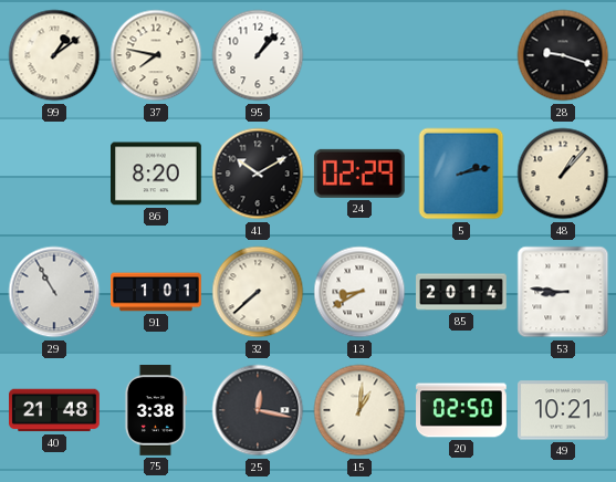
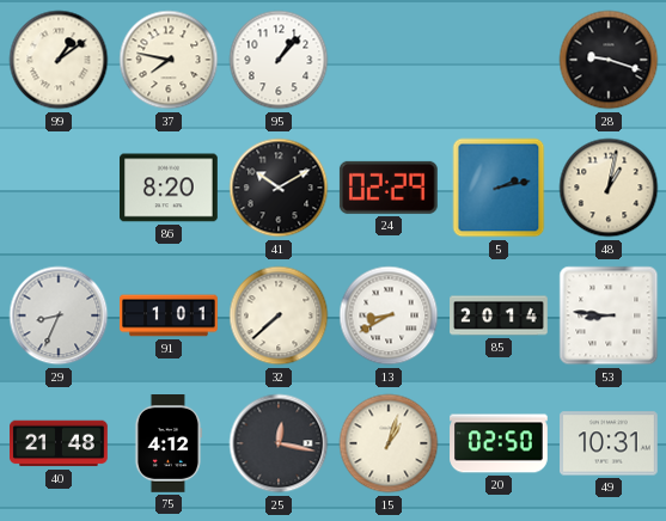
48: 1:07 -> 1:02
29: 10:55 -> 8:34
75: 3:38 -> 4:12
15: 1:01 -> 1:03
49: 10:21 -> 10:31
